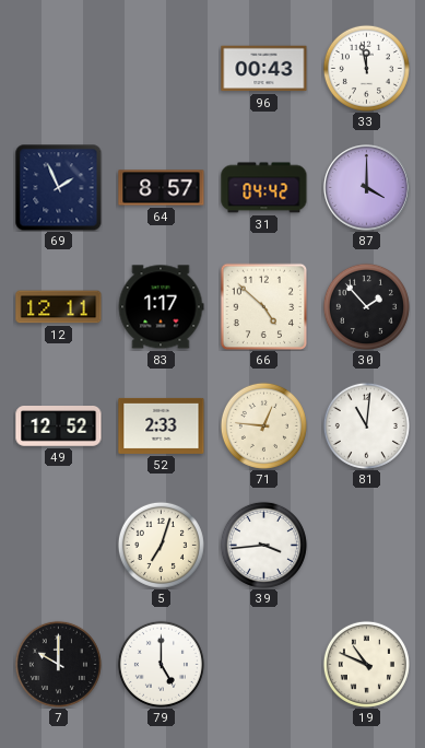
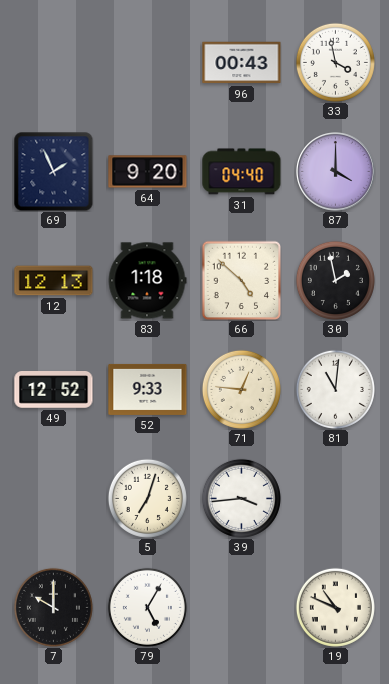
33: 11:58 -> 3:58
64: 8:57 -> 9:20
31: 04:42 -> 04:40
12: 12:11 -> 12:13
83: 1:17 -> 1:18
30: 1:53 -> 1:58
52: 2:33 -> 9:33
79: 5:00 -> 5:05
